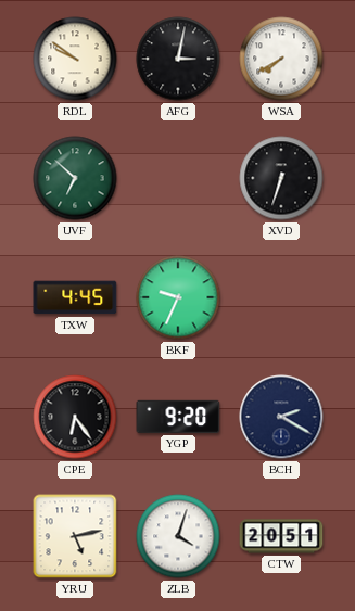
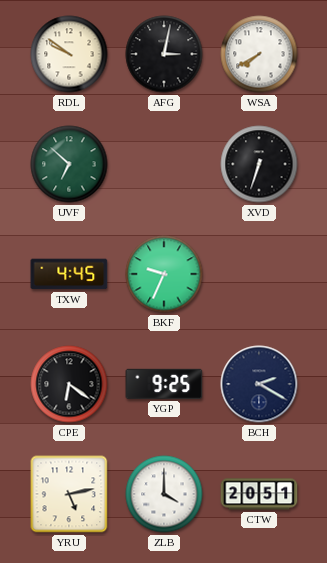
CPE: 6:24 -> 6:21
YGP: 9:20 -> 9:25
ZLB: 4:03 -> 4:00
